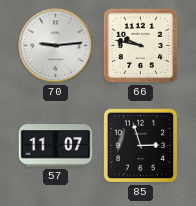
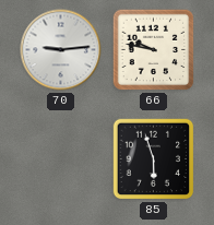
57: 11:07 -> none
85: 2:57 -> 5:57
